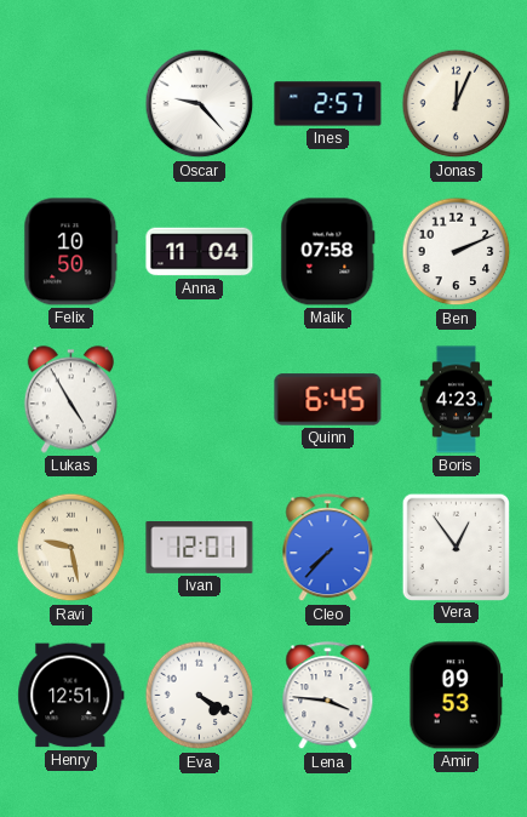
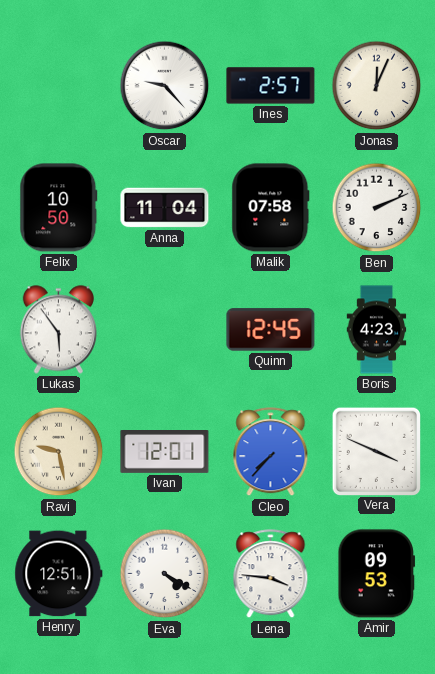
Lukas: 4:55 -> 5:54
Quinn: 6:45 -> 12:45
Vera: 12:54 -> 3:49
